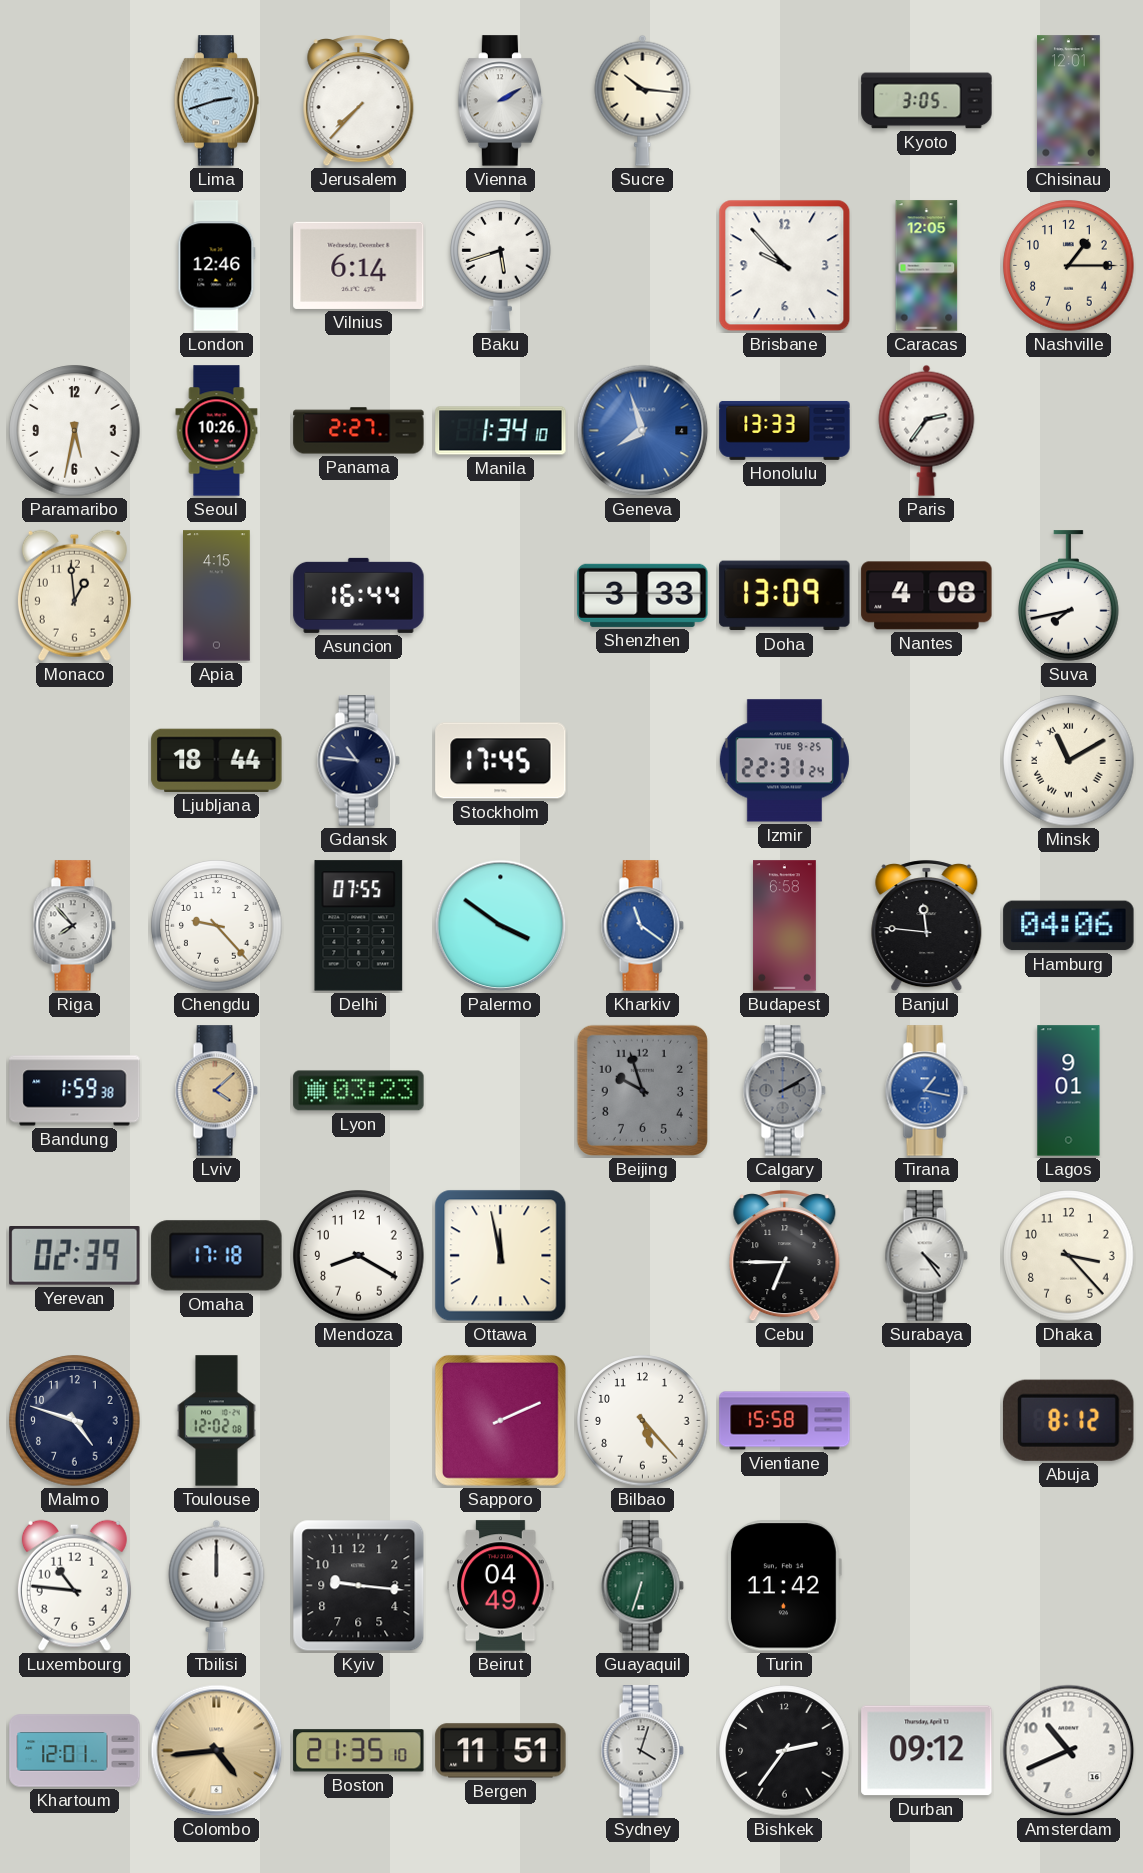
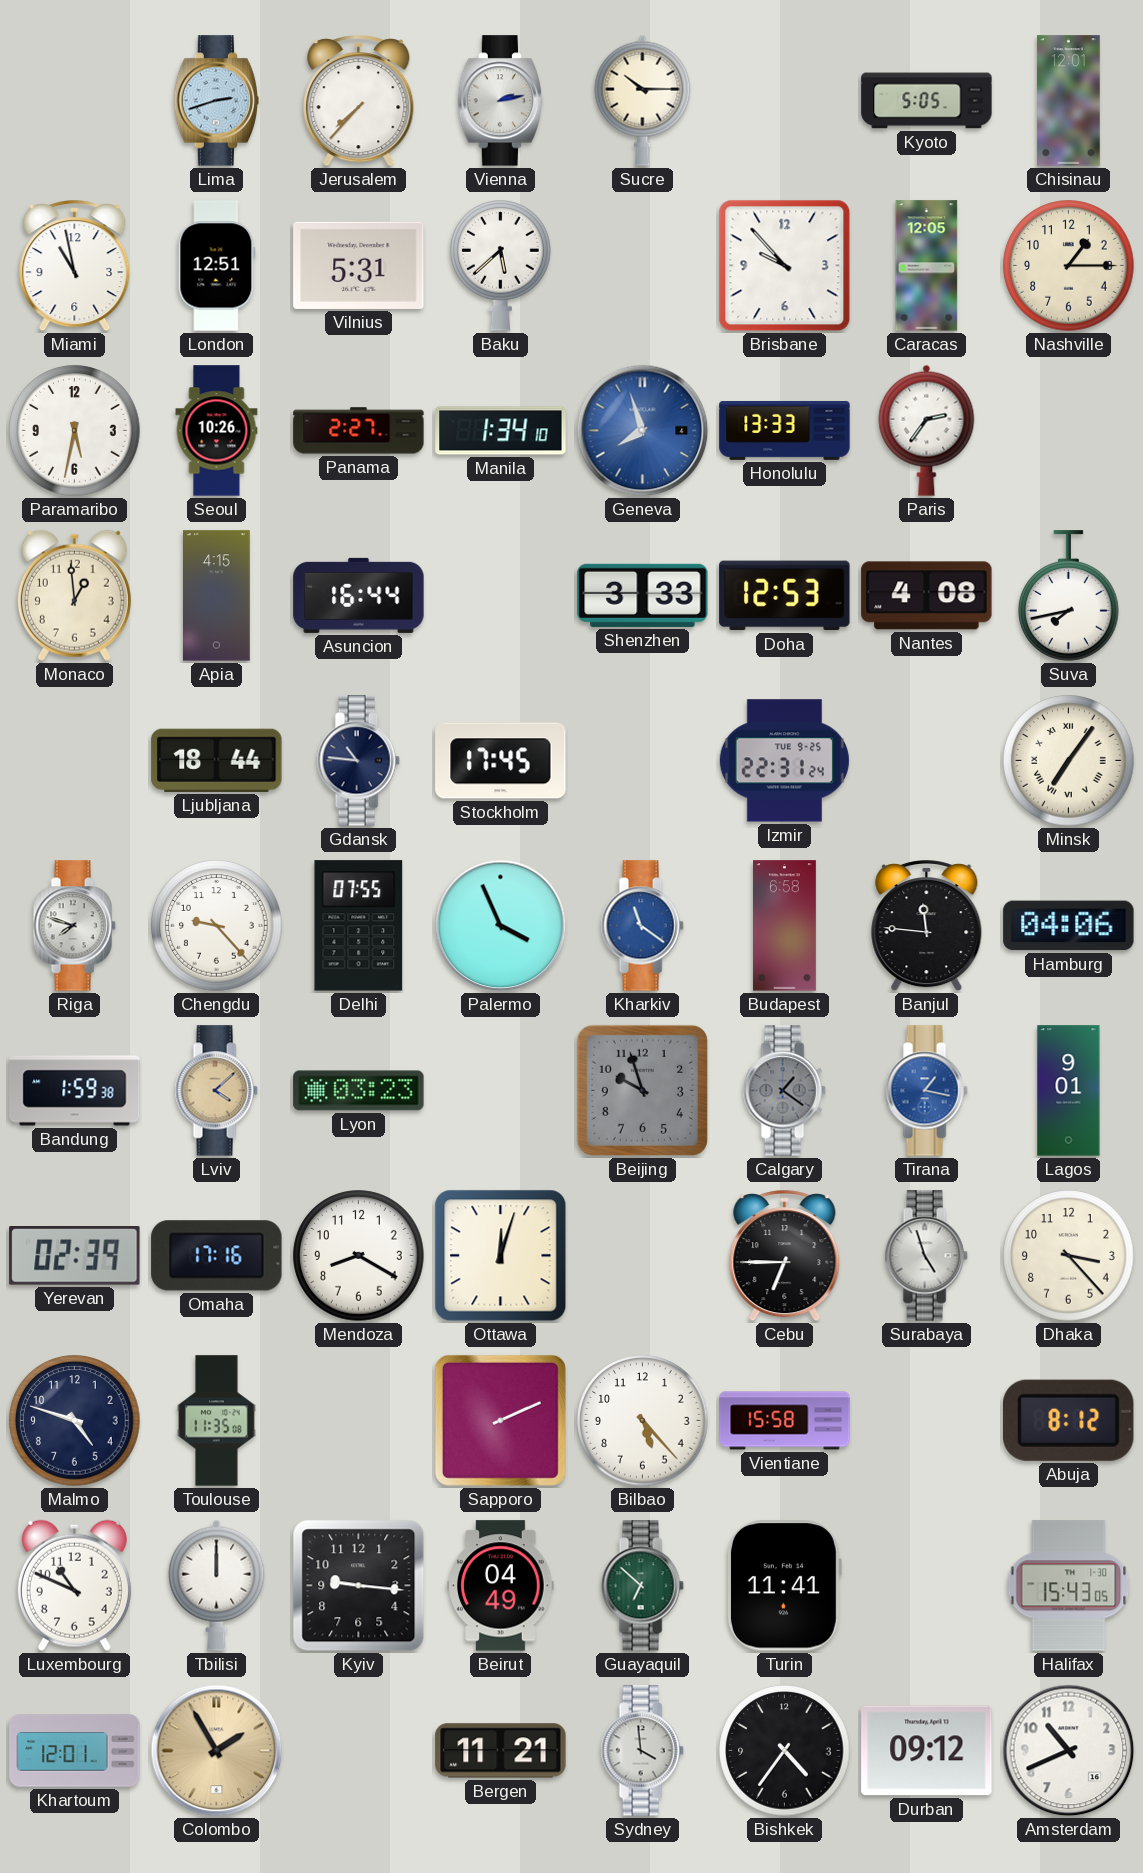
Vienna: 2:10 -> 2:13
Sucre: 10:16 -> 10:15
Kyoto: 3:05 -> 5:05
Miami: none -> 10:58
London: 12:46 -> 12:51
Vilnius: 6:14 -> 5:31
Baku: 5:42 -> 5:38
Doha: 13:09 -> 12:53
Minsk: 11:10 -> 7:06
Riga: 7:53 -> 7:48
Palermo: 3:51 -> 3:56
Calgary: 2:10 -> 1:21
Omaha: 17:18 -> 17:16
Ottawa: 11:58 -> 12:03
Surabaya: 4:24 -> 4:57
Toulouse: 12:02 -> 11:35
Luxembourg: 10:46 -> 10:49
Guayaquil: 6:33 -> 6:52
Turin: 11:42 -> 11:41
Halifax: none -> 15:43
Colombo: 4:44 -> 1:55
Boston: 21:35 -> none
Bergen: 11:51 -> 11:21
Sydney: 4:03 -> 3:59
Bishkek: 2:36 -> 4:36
